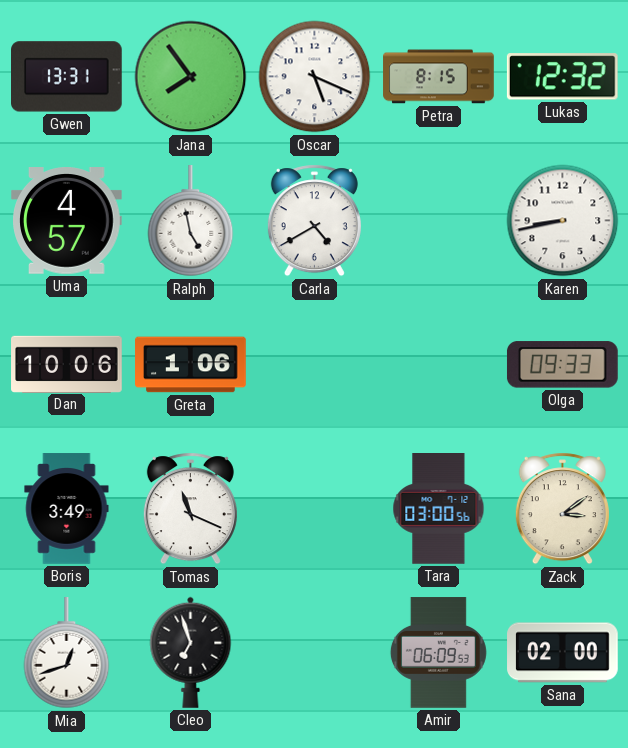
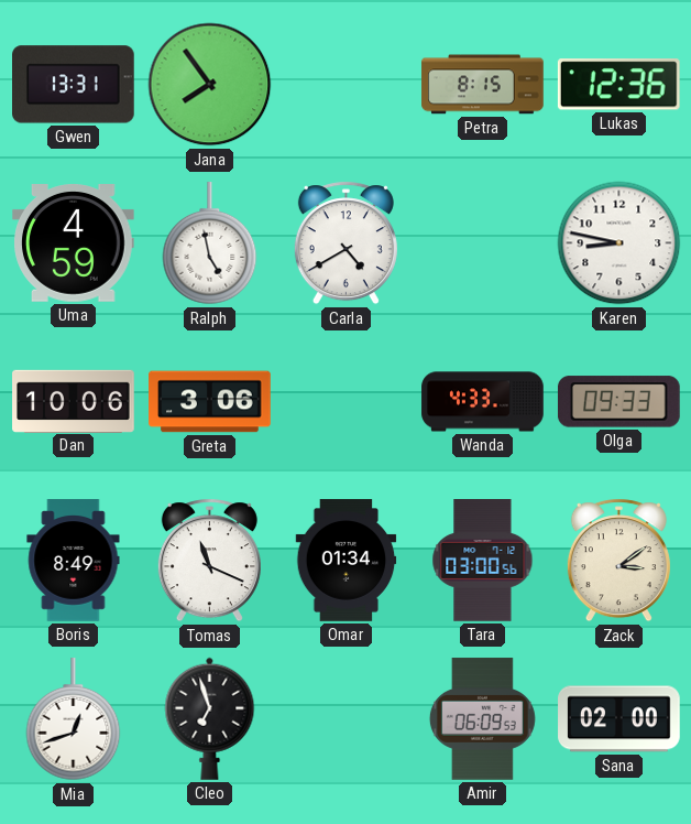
Oscar: 5:19 -> none
Lukas: 12:32 -> 12:36
Uma: 4:57 -> 4:59
Karen: 8:43 -> 8:47
Greta: 1:06 -> 3:06
Wanda: none -> 4:33
Boris: 3:49 -> 8:49
Omar: none -> 01:34
